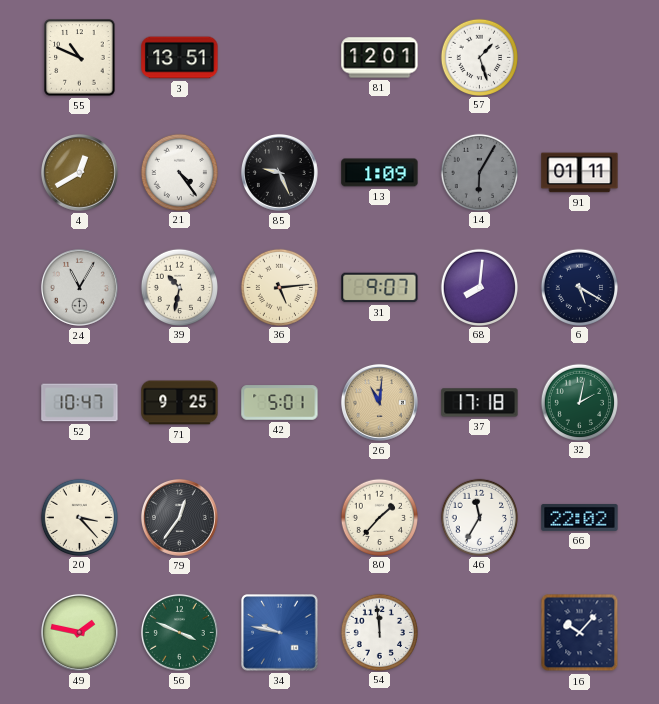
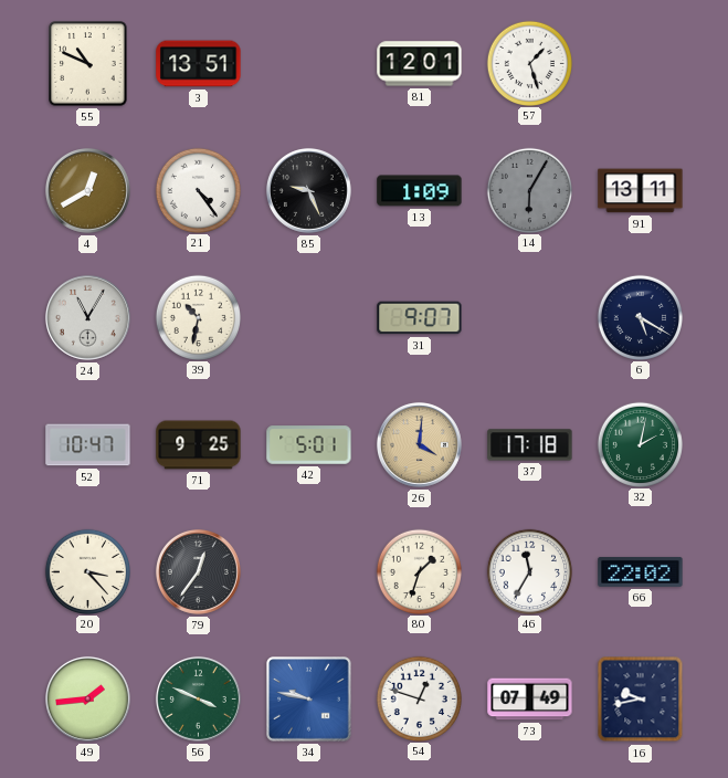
91: 01:11 -> 13:11
36: 5:14 -> none
68: 8:01 -> none
26: 11:01 -> 4:01
80: 1:37 -> 1:33
49: 1:47 -> 1:44
54: 11:59 -> 12:48
73: none -> 07:49
16: 10:07 -> 9:43
